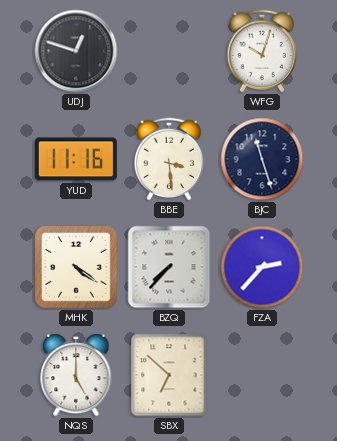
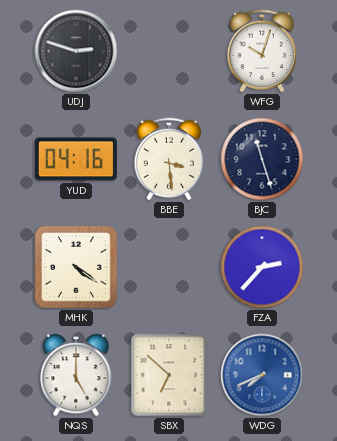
UDJ: 12:48 -> 2:48
YUD: 11:16 -> 04:16
BZQ: 7:37 -> none
WDG: none -> 7:41
